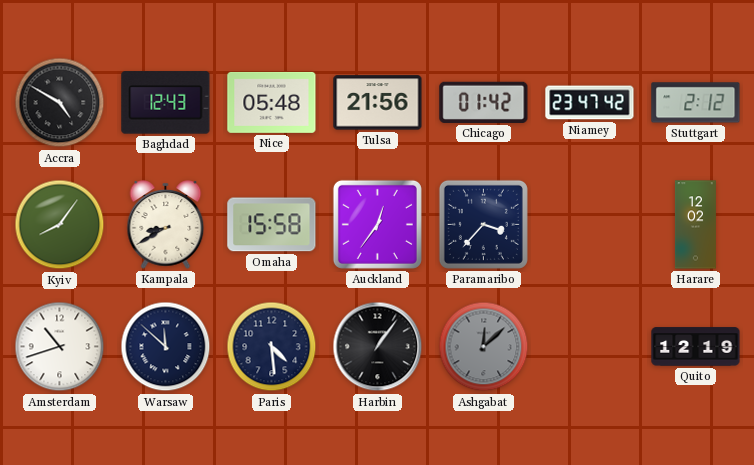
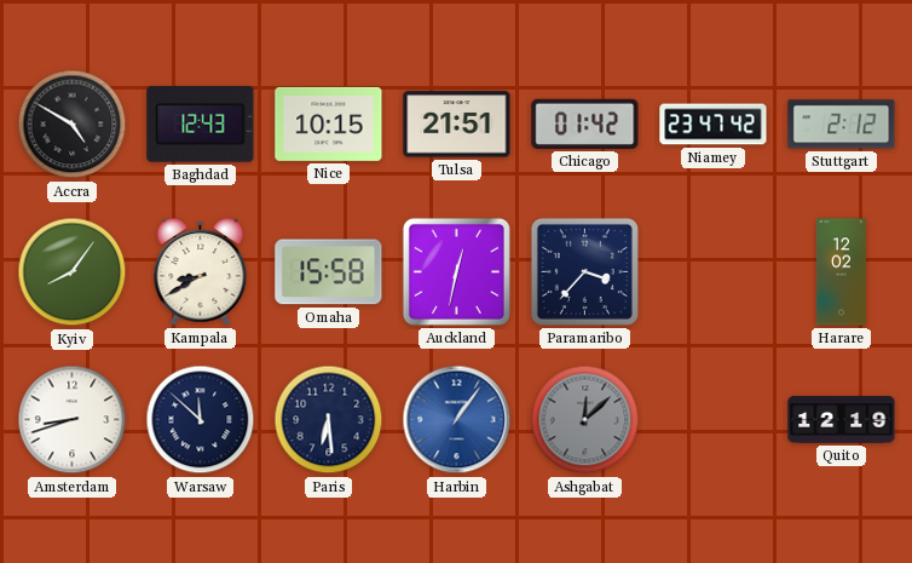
Nice: 05:48 -> 10:15
Tulsa: 21:56 -> 21:51
Auckland: 12:36 -> 12:32
Amsterdam: 10:42 -> 8:42
Paris: 4:29 -> 6:29
Harbin dial: black -> blue
